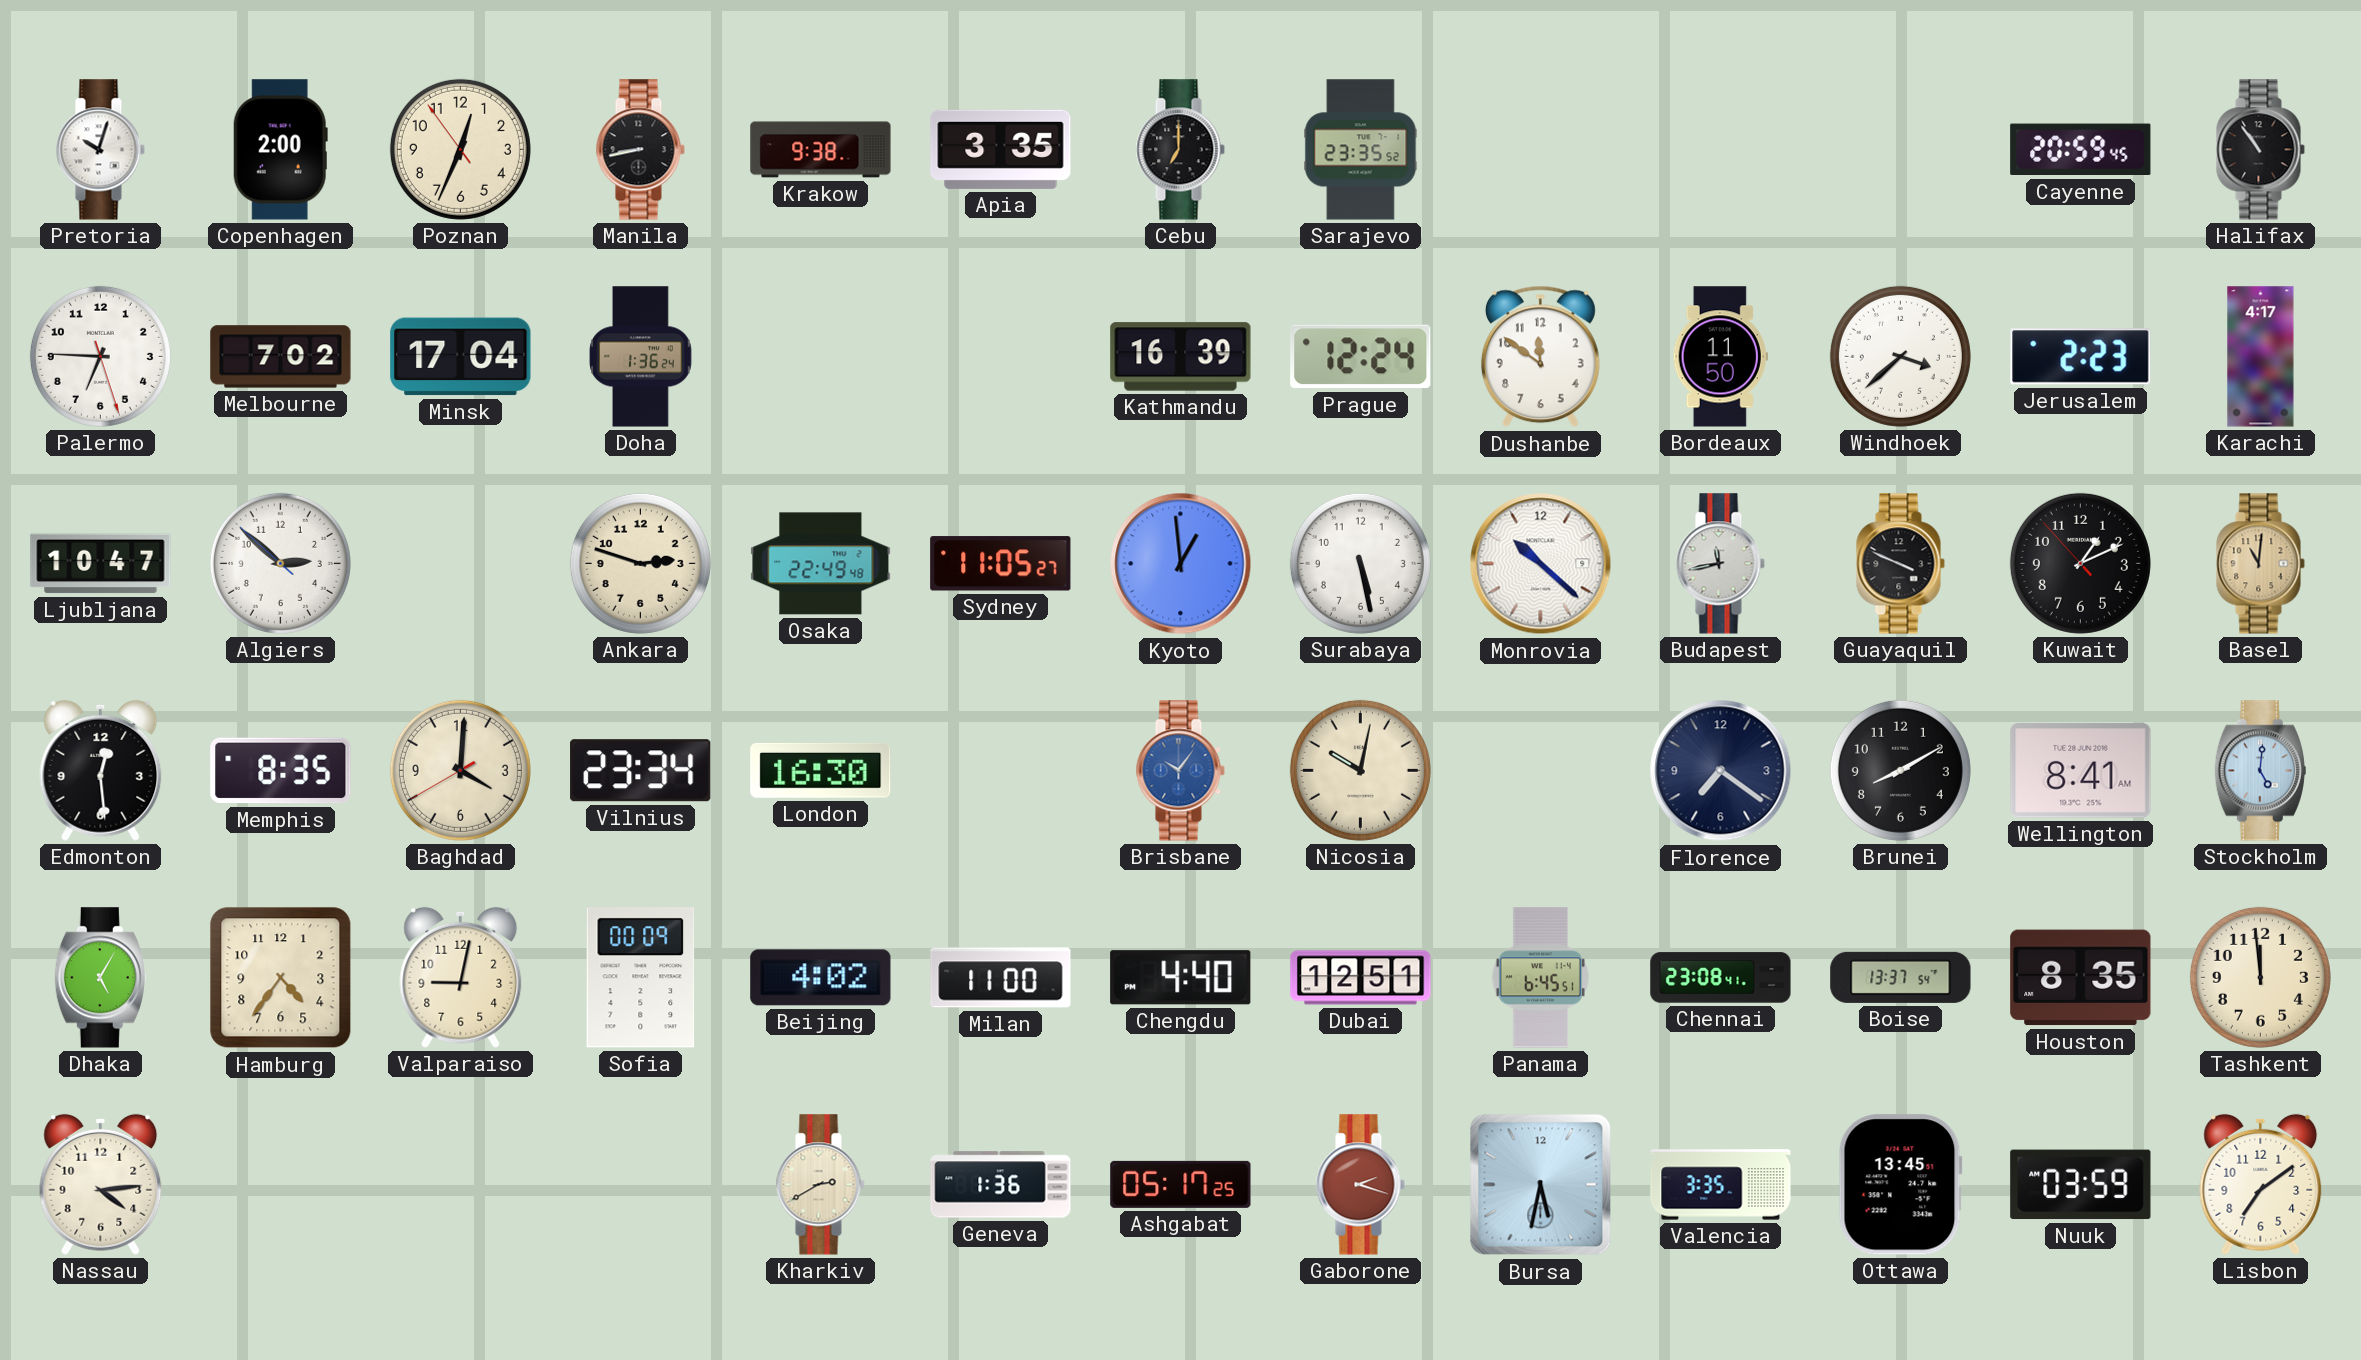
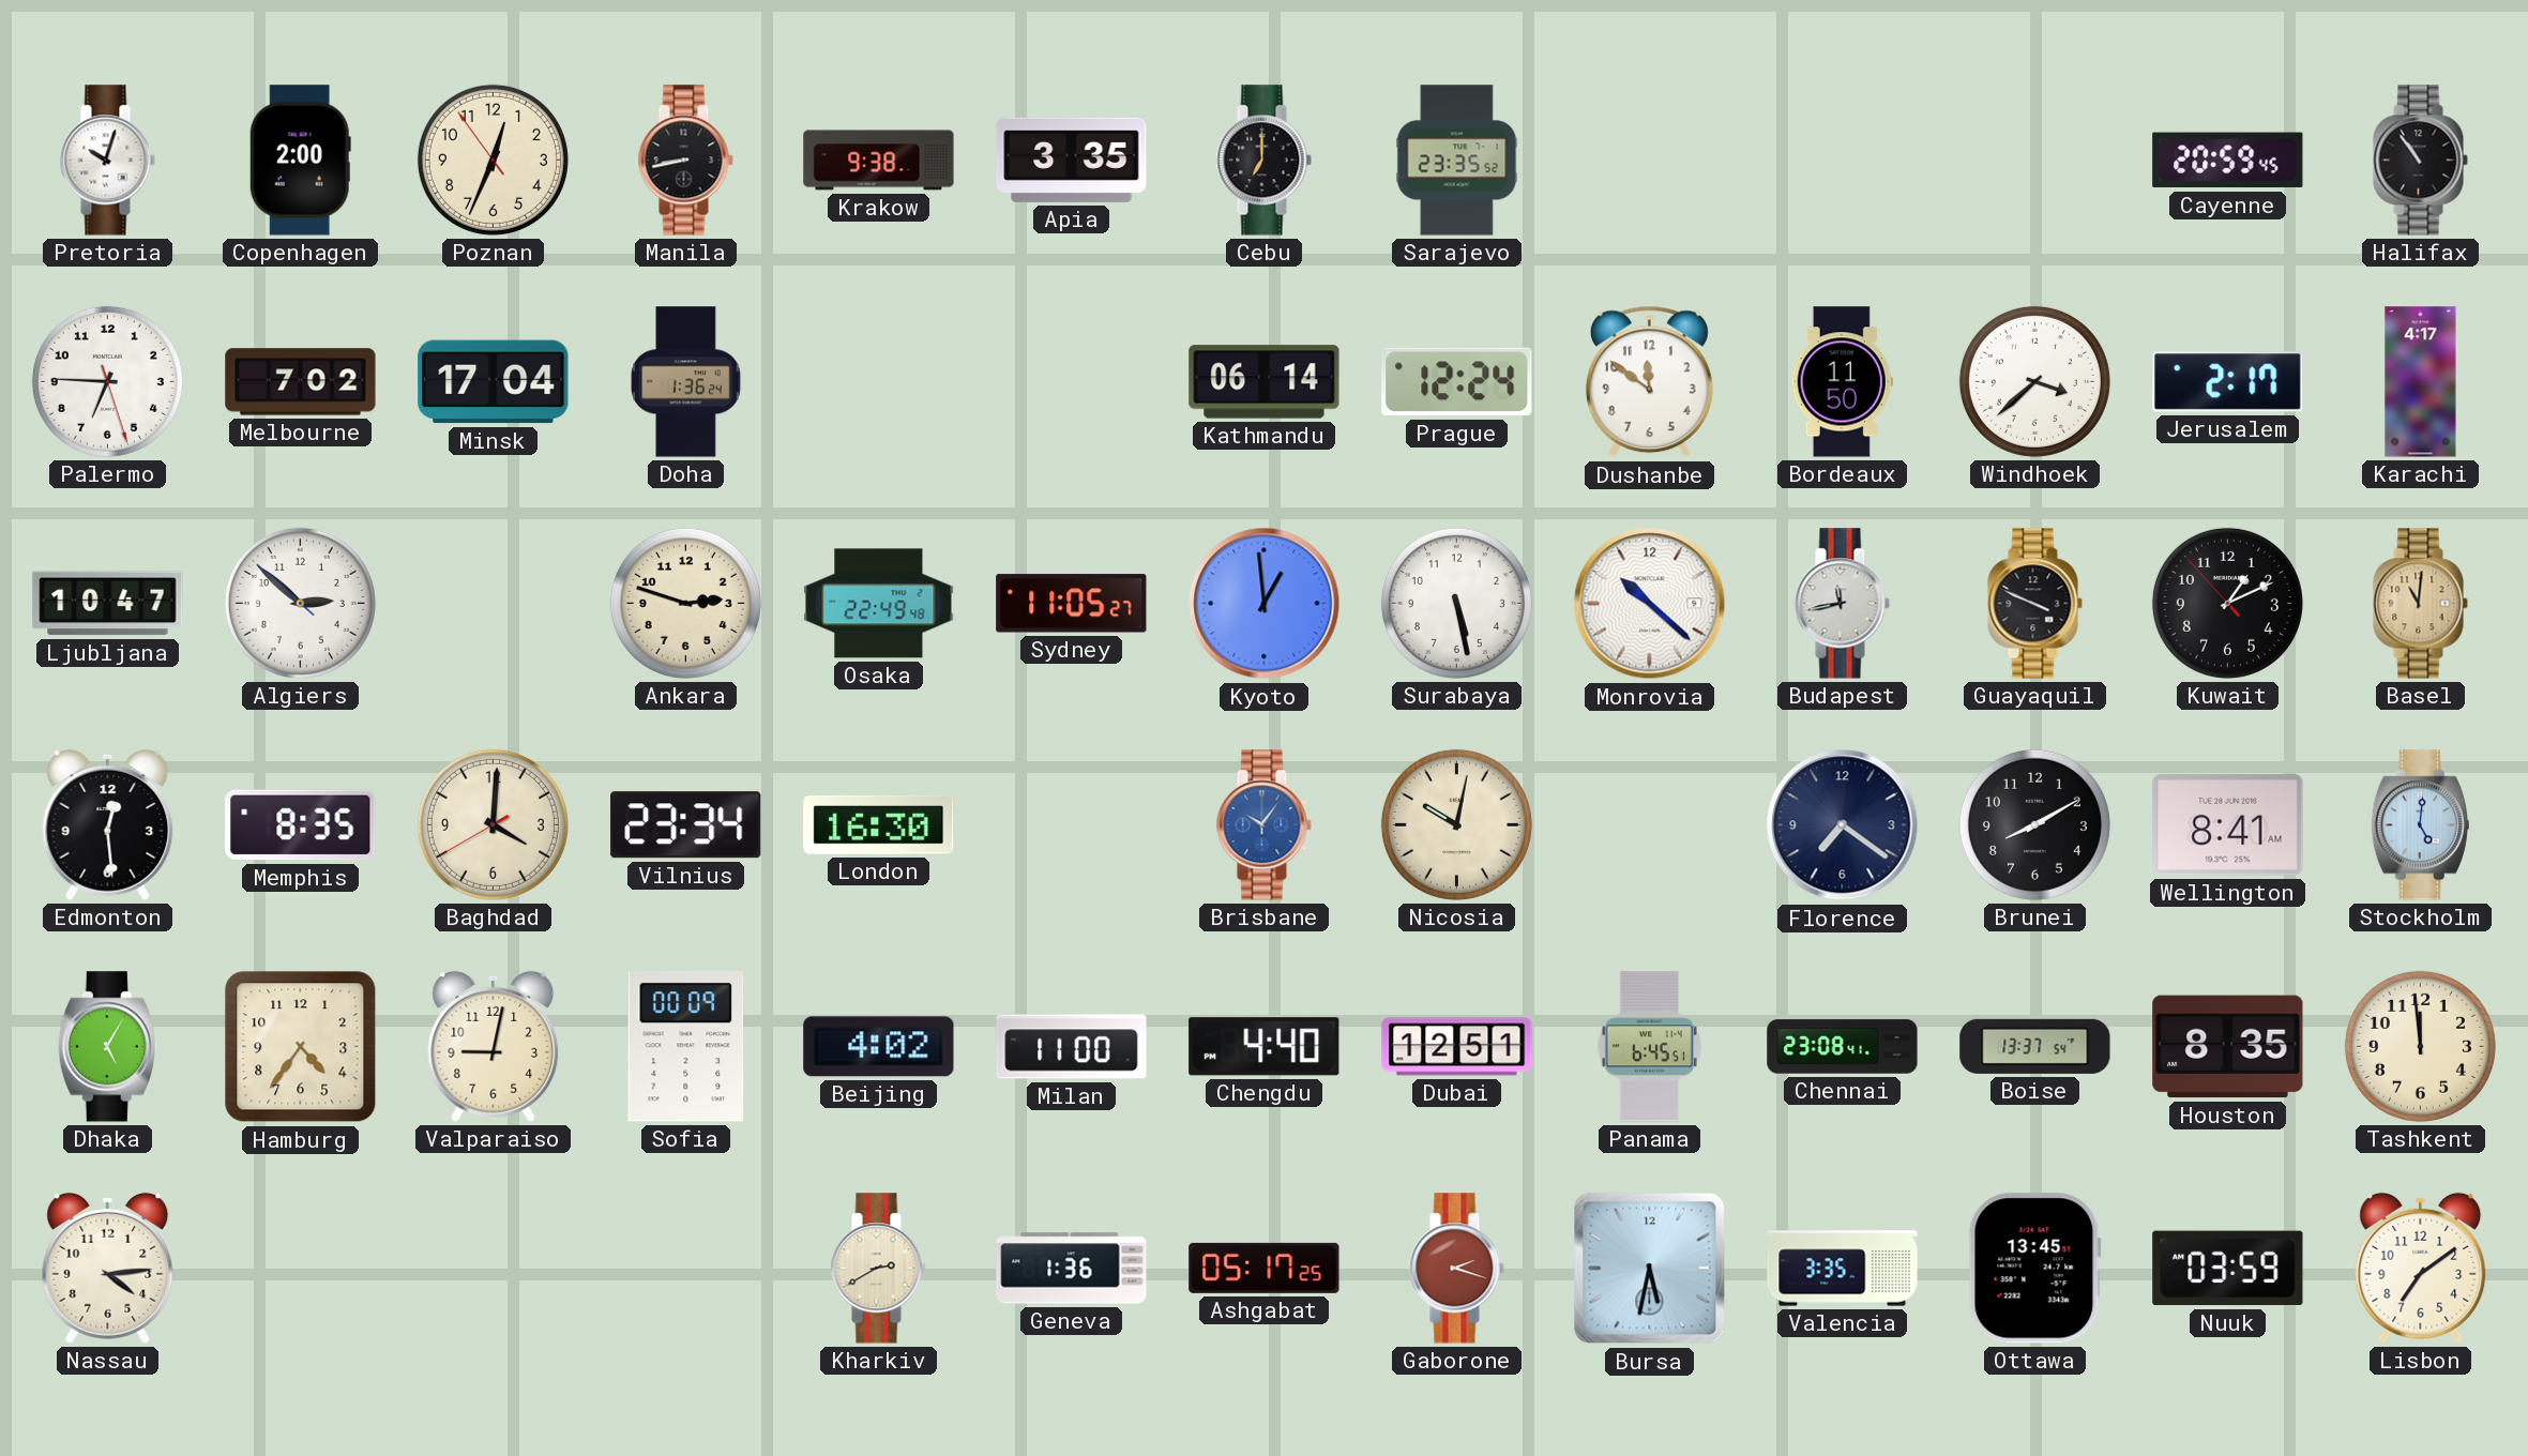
Kathmandu: 16:39 -> 06:14
Jerusalem: 2:23 -> 2:17
